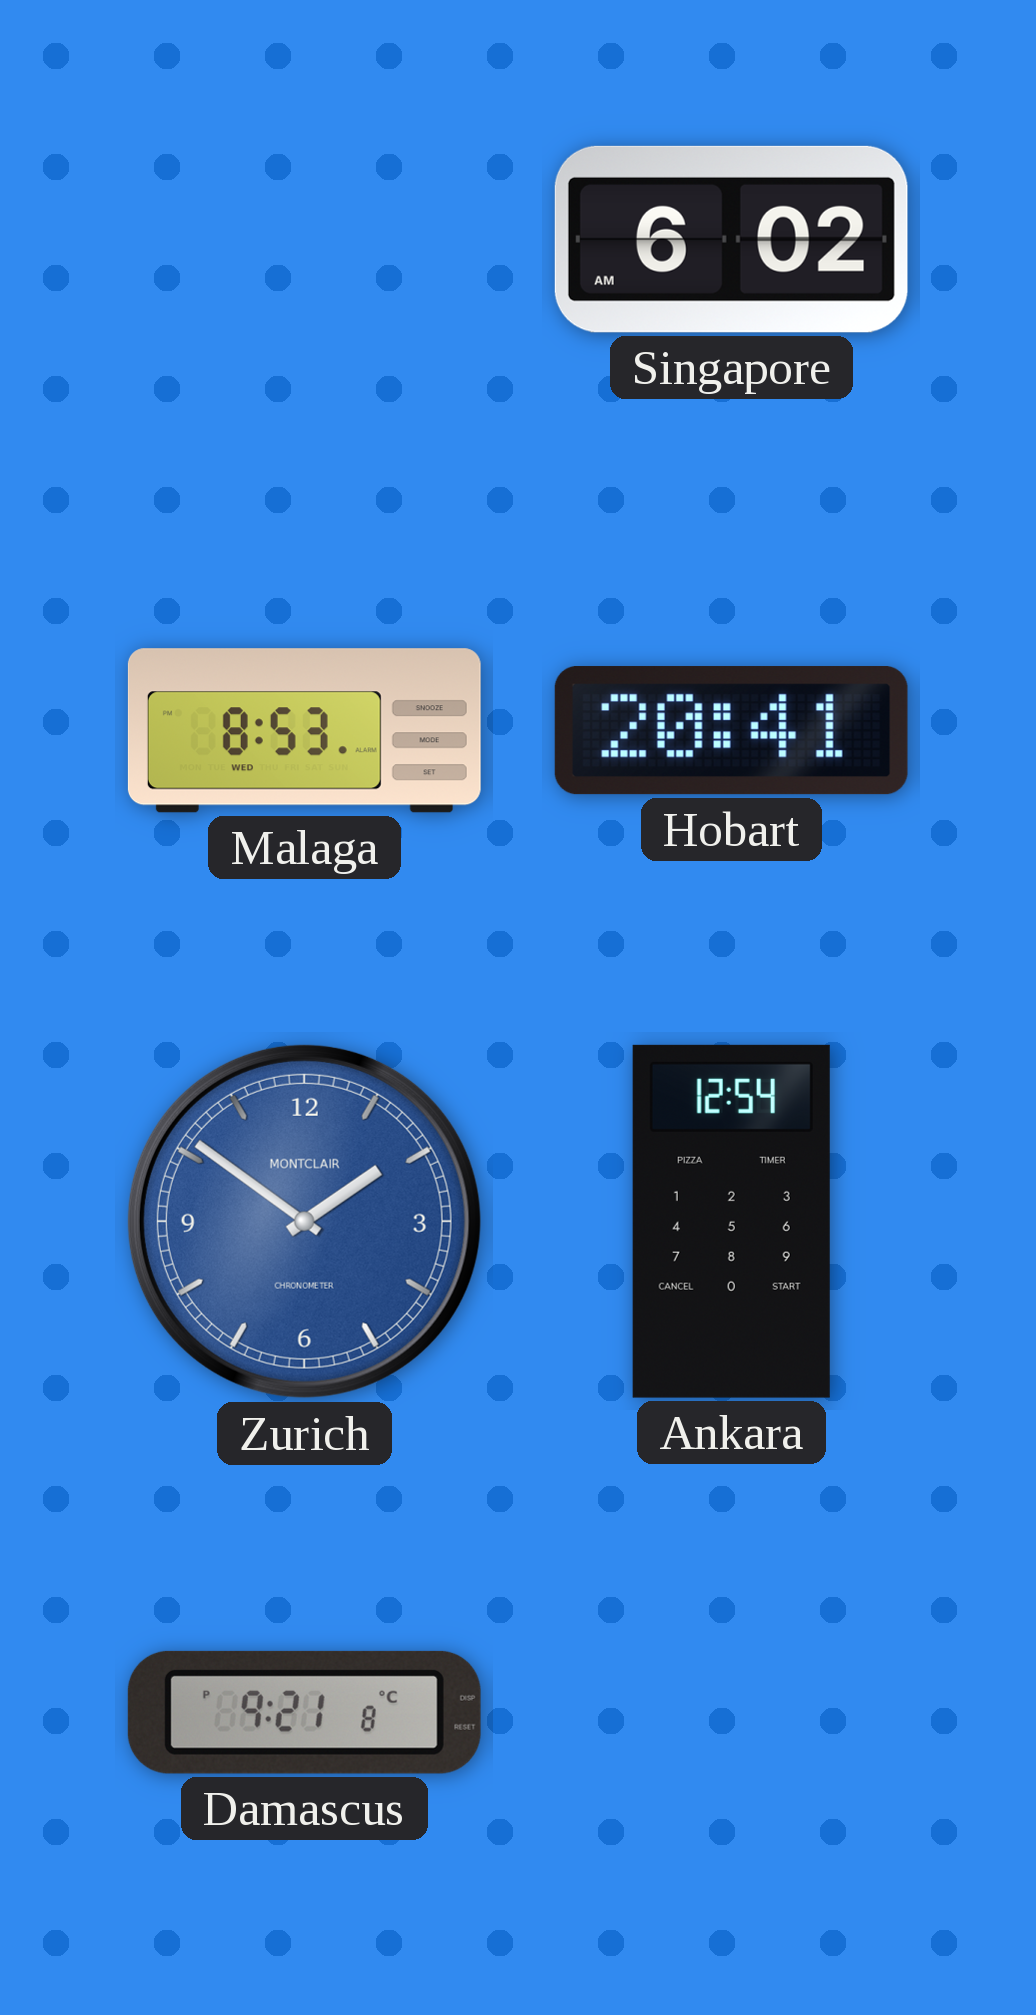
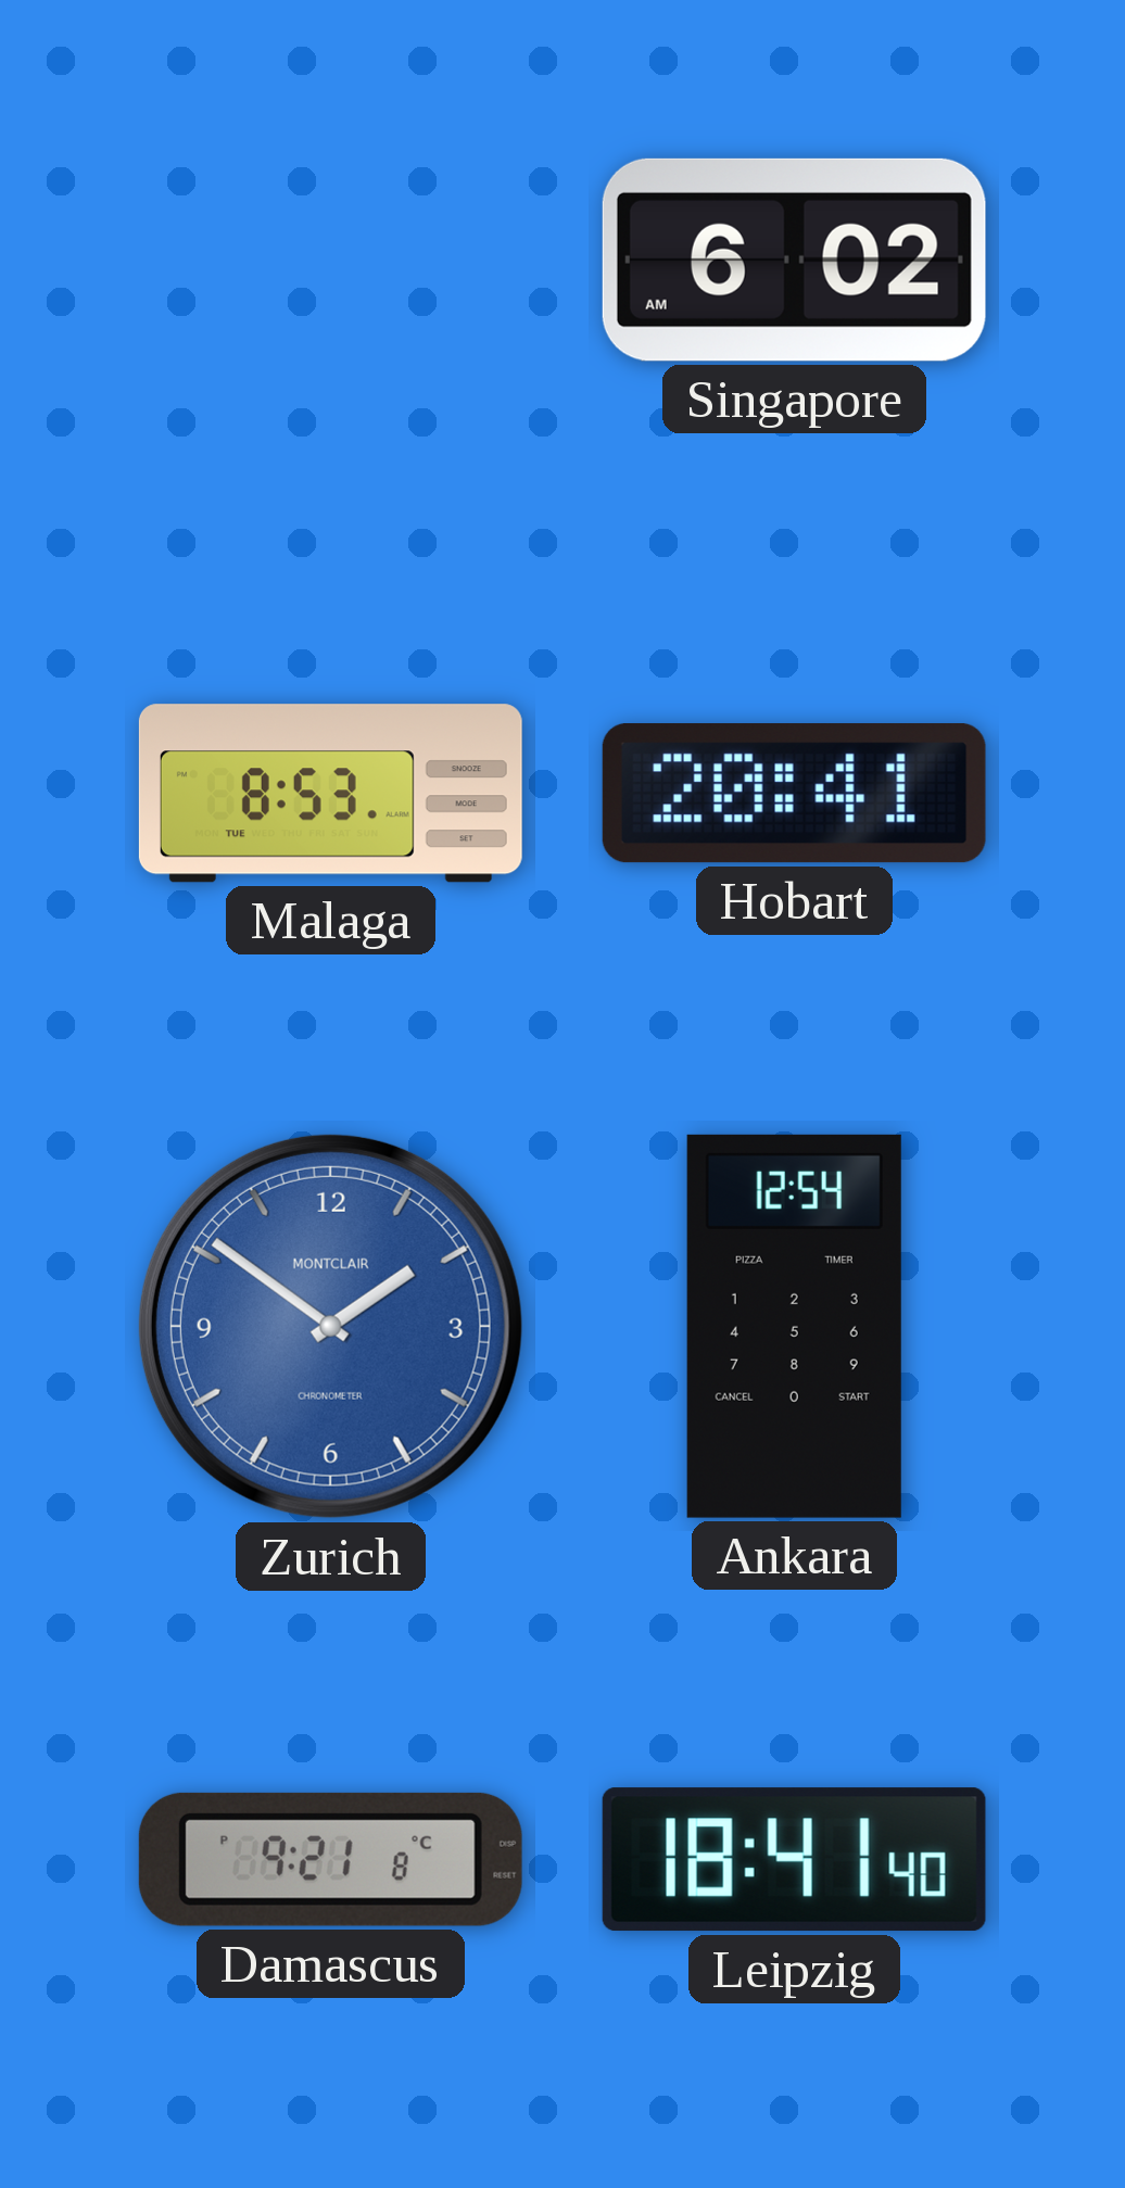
Malaga date: WED -> TUE
Leipzig: none -> 18:41
